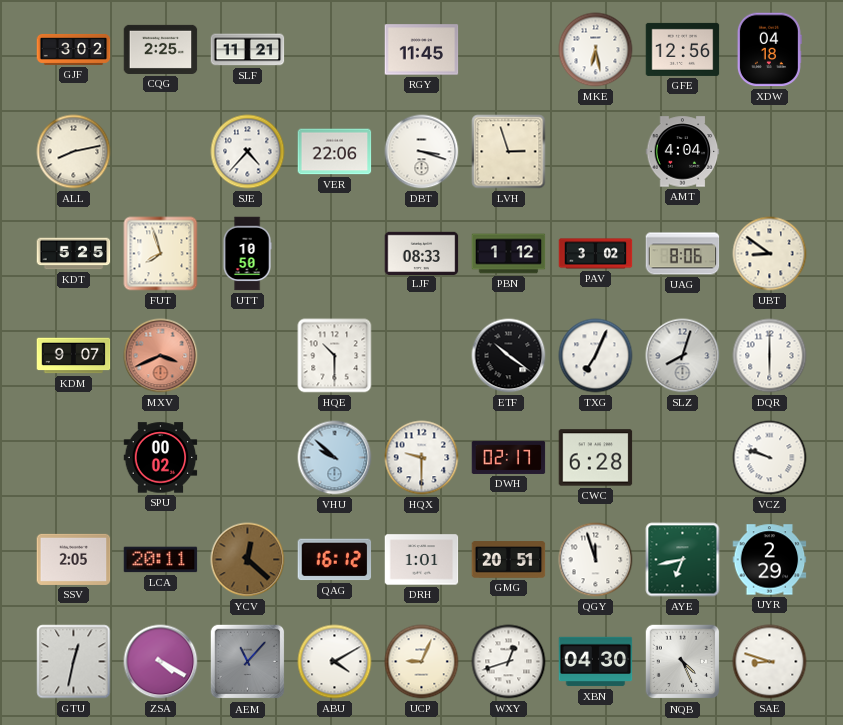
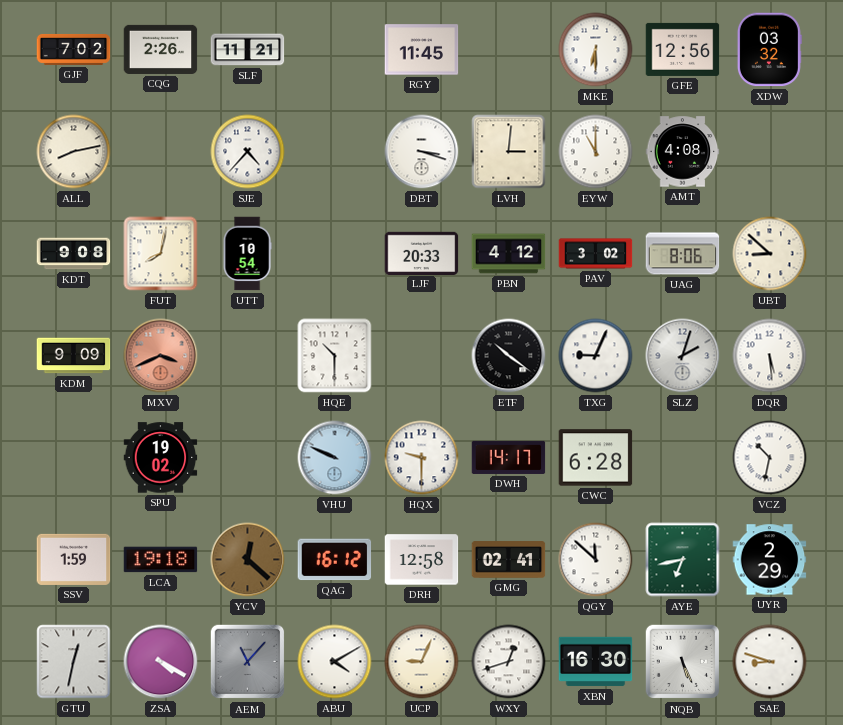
GJF: 3:02 -> 7:02
CQG: 2:25 -> 2:26
MKE: 6:28 -> 6:30
XDW: 04:18 -> 03:32
VER: 22:06 -> none
LVH: 2:57 -> 3:01
EYW: none -> 11:00
AMT: 4:04 -> 4:08
KDT: 5:25 -> 9:08
FUT: 7:57 -> 8:02
UTT: 10:50 -> 10:54
LJF: 08:33 -> 20:33
PBN: 1:12 -> 4:12
UBT: 8:51 -> 8:52
KDM: 9:07 -> 9:09
TXG: 7:04 -> 9:04
SLZ: 8:03 -> 2:03
DQR: 6:00 -> 5:29
SPU: 00:02 -> 19:02
VHU: 9:52 -> 9:49
DWH: 02:17 -> 14:17
VCZ: 9:48 -> 10:32
SSV: 2:05 -> 1:59
LCA: 20:11 -> 19:18
DRH: 1:01 -> 12:58
GMG: 20:51 -> 02:41
QGY: 11:57 -> 11:52
XBN: 04:30 -> 16:30
NQB: 4:26 -> 5:26
